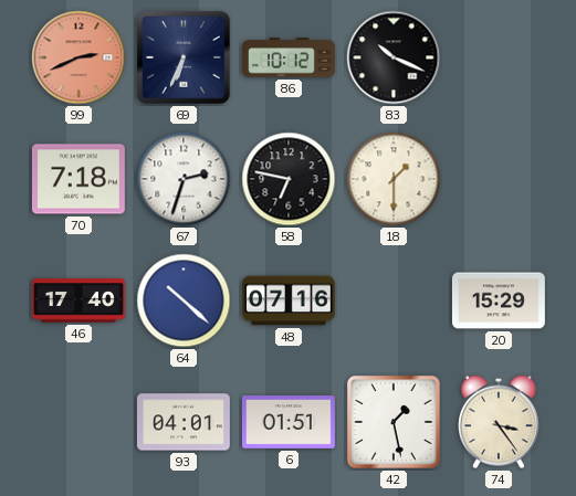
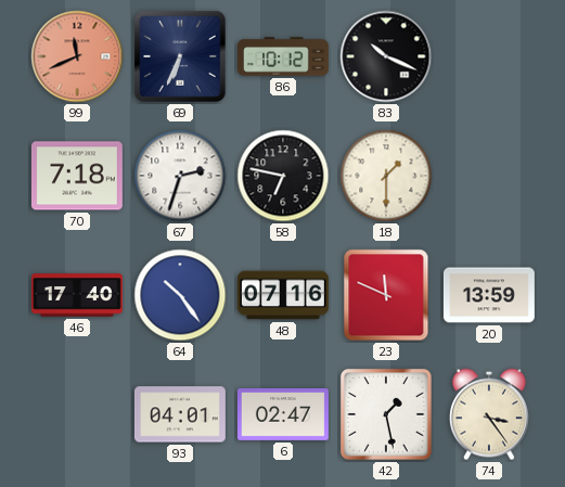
99: 2:41 -> 11:41
64: 10:22 -> 10:24
23: none -> 11:49
20: 15:29 -> 13:59
6: 01:51 -> 02:47
